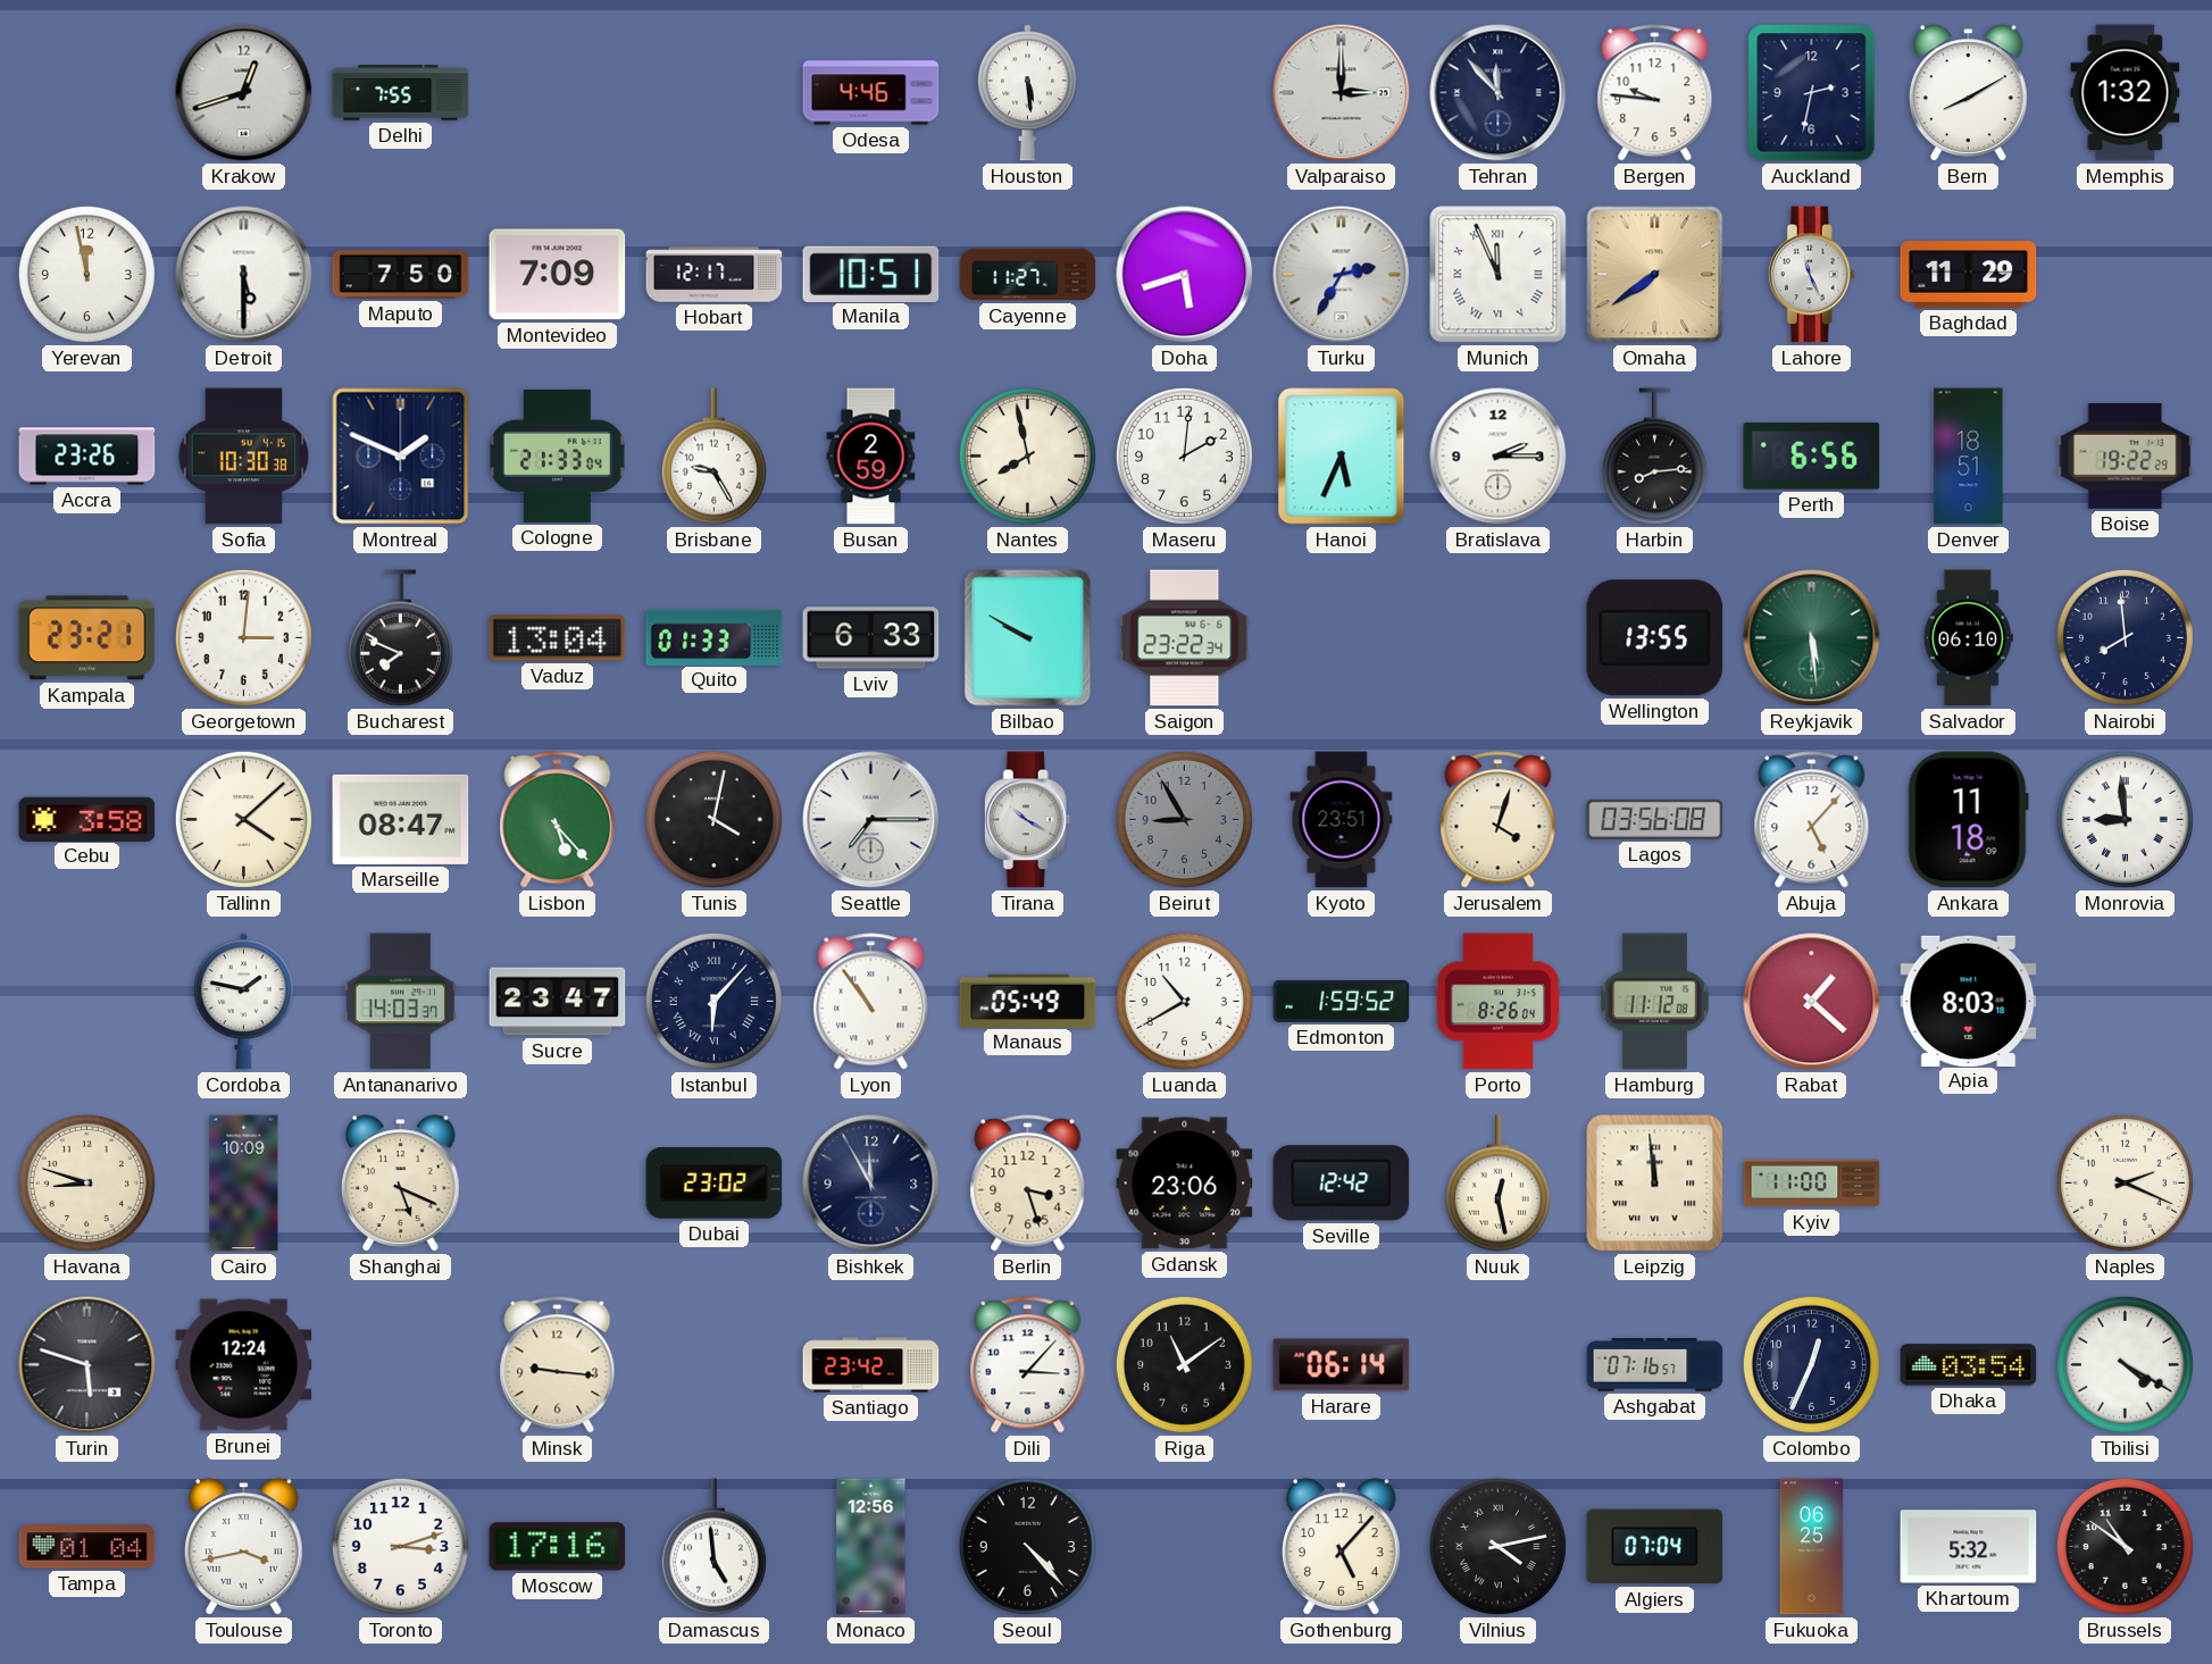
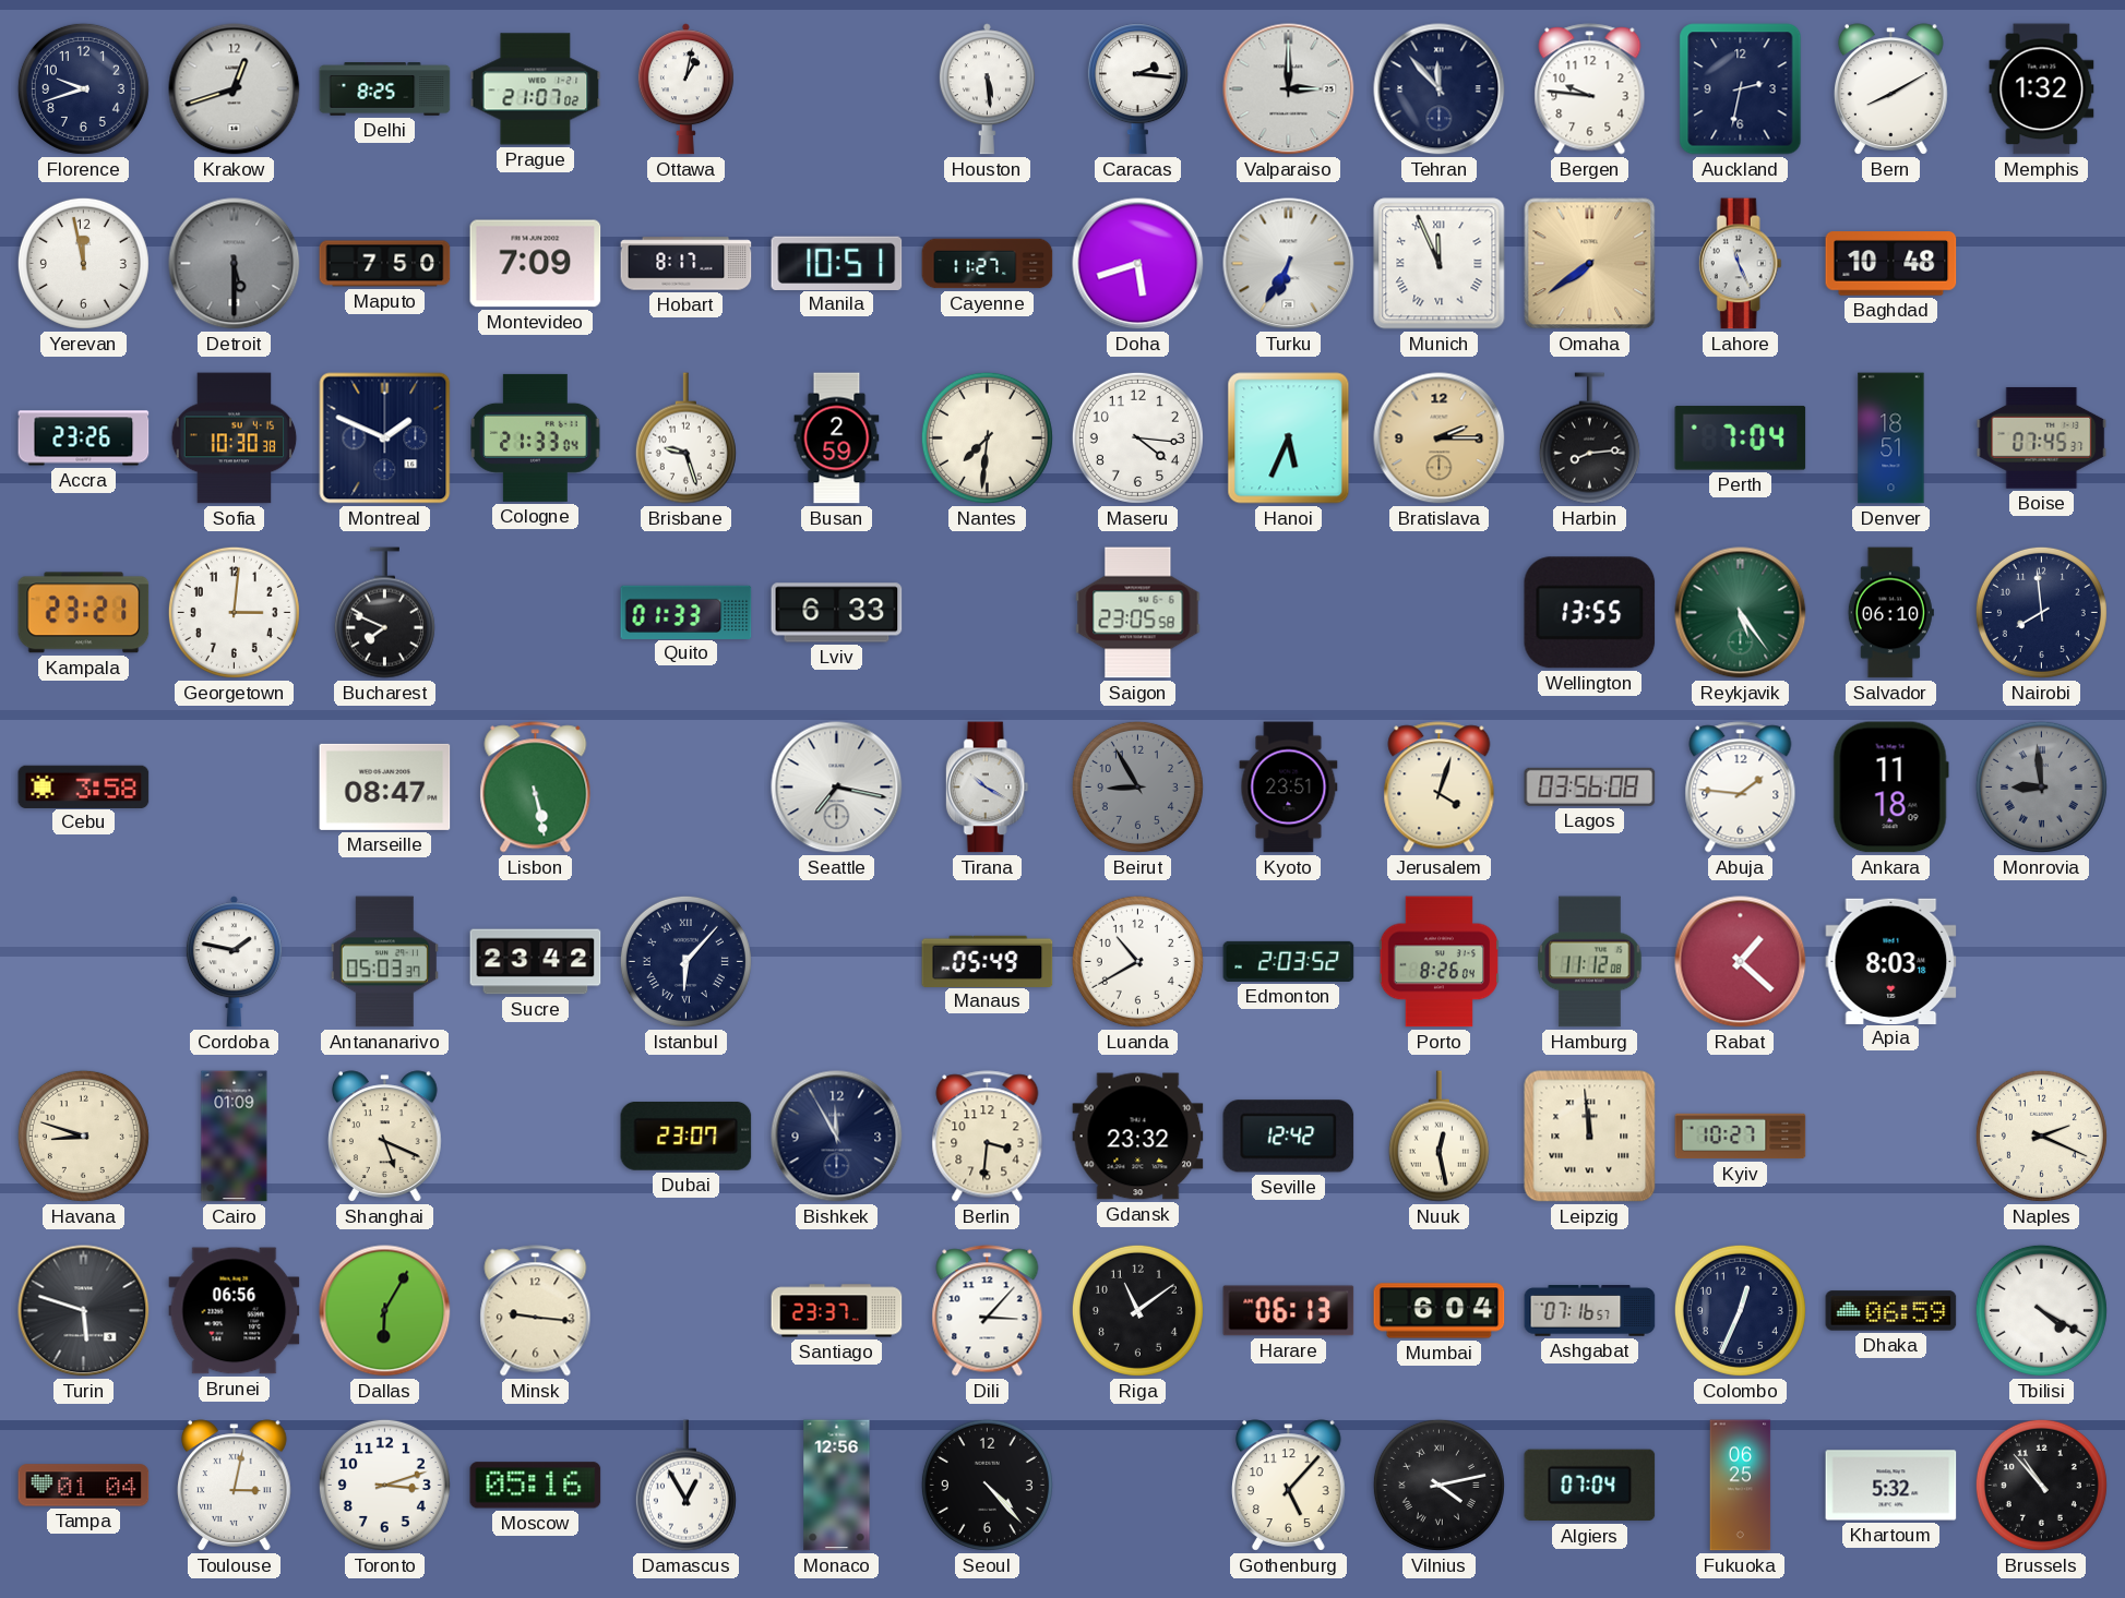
Florence: none -> 9:42
Delhi: 7:55 -> 8:25
Prague: none -> 21:07
Ottawa: none -> 1:02
Odesa: 4:46 -> none
Caracas: none -> 2:16
Detroit dial: white -> grey
Hobart: 12:17 -> 8:17
Turku: 2:35 -> 6:35
Baghdad: 11:29 -> 10:48
Brisbane: 9:25 -> 9:27
Nantes: 7:58 -> 7:31
Maseru: 2:01 -> 4:16
Bratislava dial: white -> champagne
Perth: 6:56 -> 7:04
Boise: 19:22 -> 07:45
Vaduz: 13:04 -> none
Bilbao: 9:50 -> none
Saigon: 23:22 -> 23:05
Reykjavik: 5:29 -> 5:24
Tallinn: 4:08 -> none
Lisbon: 5:23 -> 5:28
Tunis: 4:02 -> none
Seattle: 7:15 -> 7:17
Abuja: 5:07 -> 1:46
Monrovia dial: white -> grey
Antananarivo: 14:03 -> 05:03
Sucre: 23:47 -> 23:42
Lyon: 10:54 -> none
Edmonton: 1:59 -> 2:03
Cairo: 10:09 -> 01:09
Dubai: 23:02 -> 23:07
Berlin: 3:27 -> 3:31
Gdansk: 23:06 -> 23:32
Kyiv: 11:00 -> 10:27
Brunei: 12:24 -> 06:56
Dallas: none -> 6:05
Santiago: 23:42 -> 23:37
Harare: 06:14 -> 06:13
Mumbai: none -> 6:04
Dhaka: 03:54 -> 06:59
Toulouse: 3:43 -> 3:02
Moscow: 17:16 -> 05:16
Damascus: 4:59 -> 12:55
Brussels: 10:51 -> 10:53
